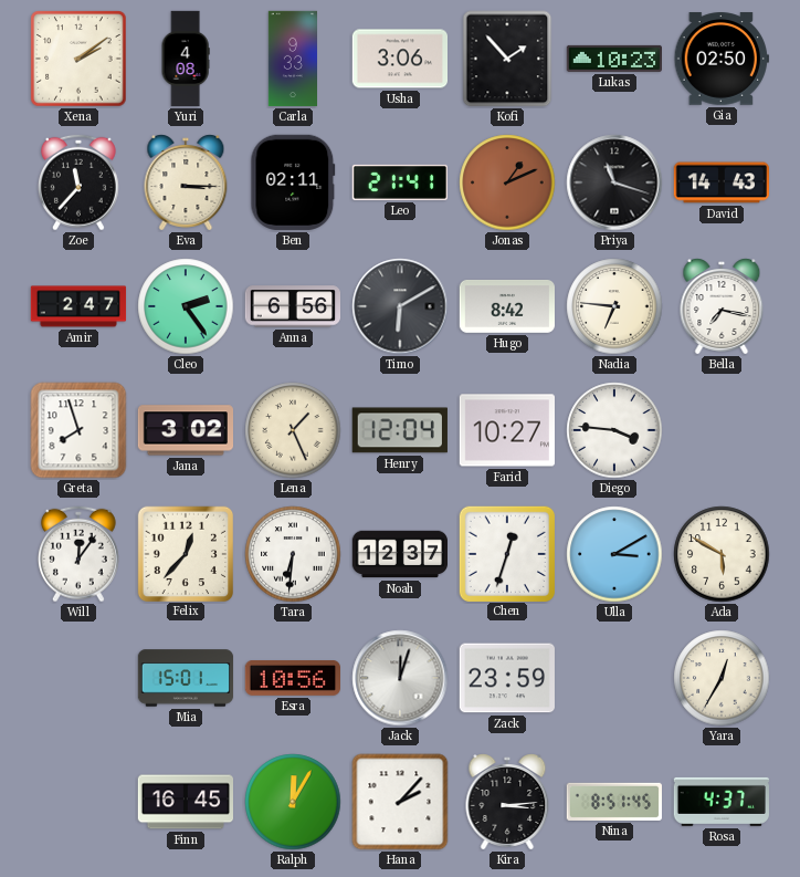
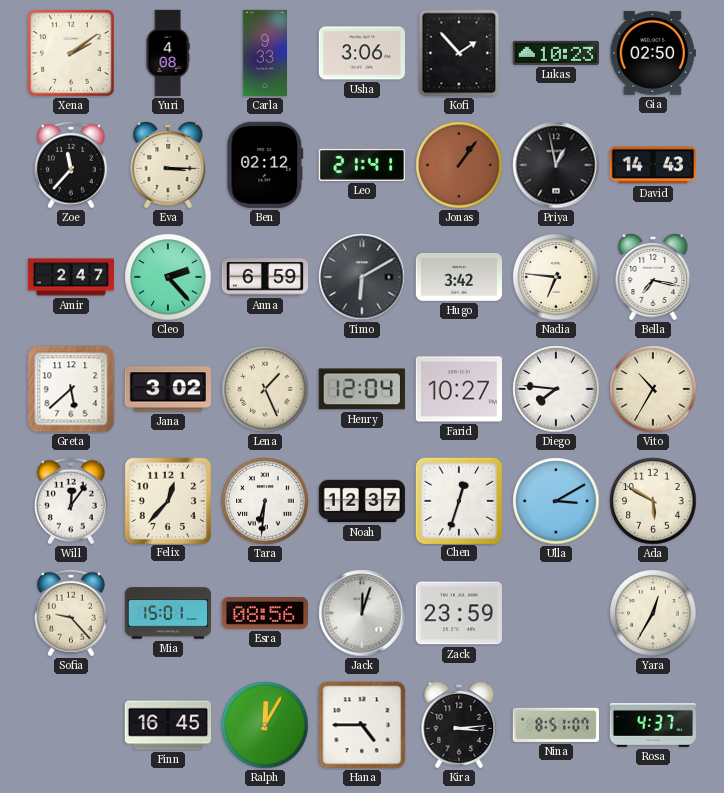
Ben: 02:11 -> 02:12
Jonas: 1:11 -> 1:06
Priya: 11:18 -> 12:58
Cleo: 2:24 -> 2:23
Anna: 6:56 -> 6:59
Hugo: 8:42 -> 3:42
Greta: 7:57 -> 5:38
Diego: 3:46 -> 7:46
Vito: none -> 10:35
Sofia: none -> 9:23
Esra: 10:56 -> 08:56
Hana: 2:07 -> 4:45
Nina: 8:51:45 -> 8:51:07
